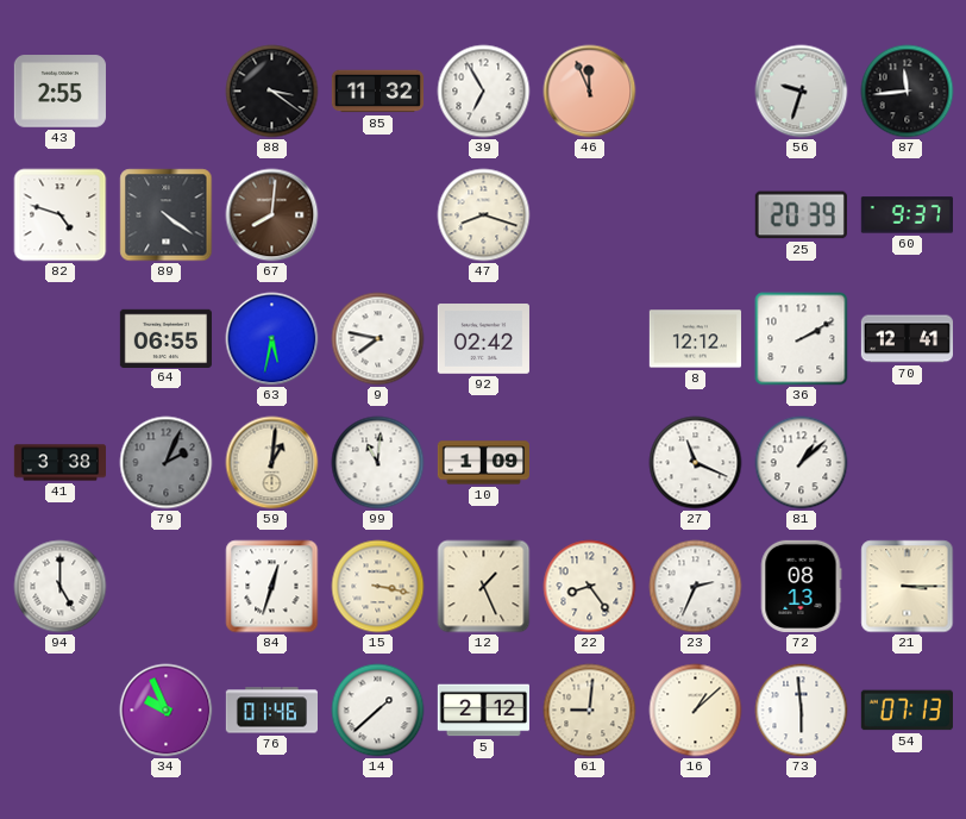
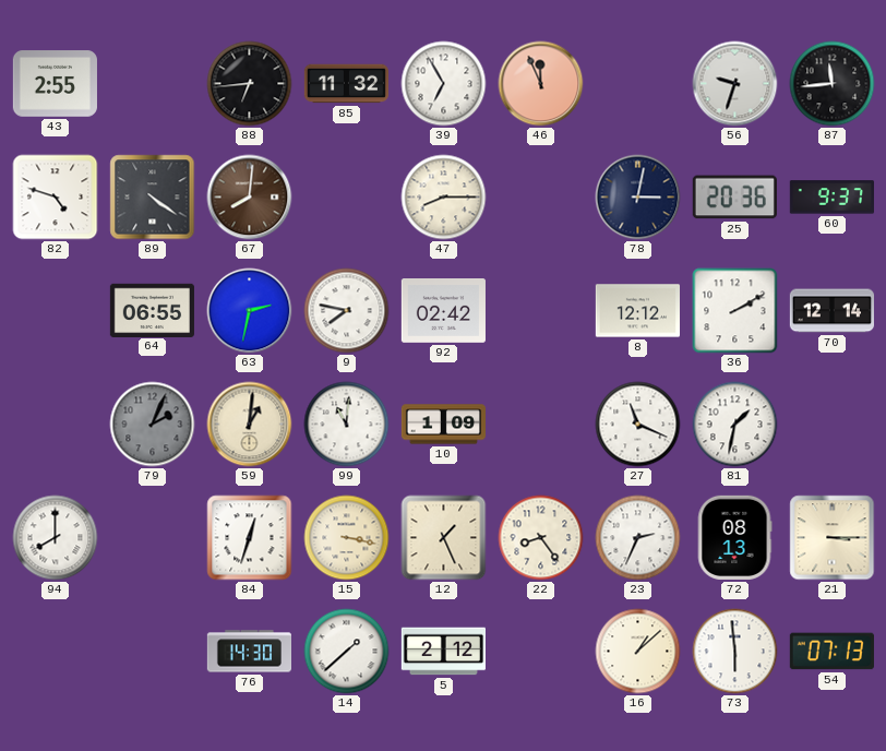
88: 3:21 -> 6:44
47: 8:18 -> 8:15
78: none -> 3:02
25: 20:39 -> 20:36
63: 5:32 -> 2:32
70: 12:41 -> 12:14
41: 3:38 -> none
81: 1:08 -> 1:32
94: 5:00 -> 8:00
34: 9:56 -> none
76: 01:46 -> 14:30
61: 9:01 -> none
